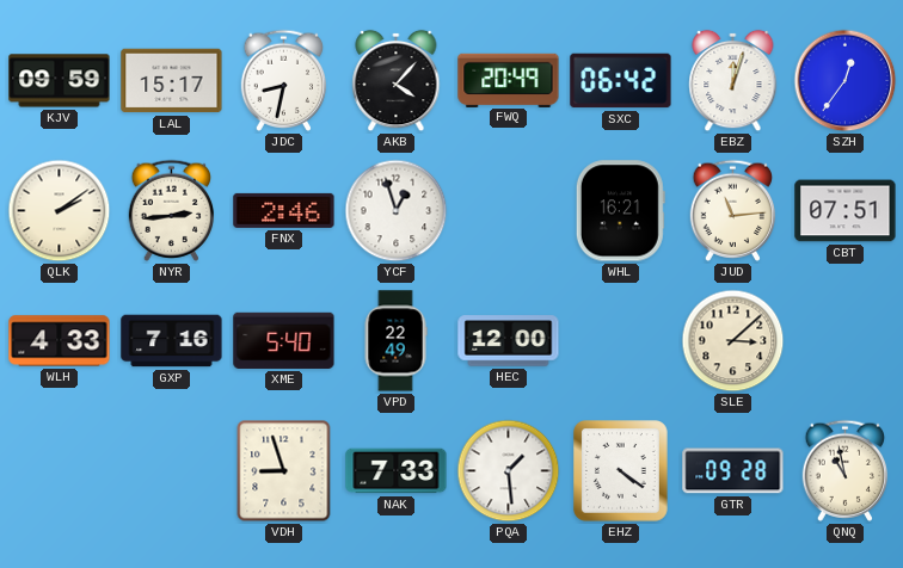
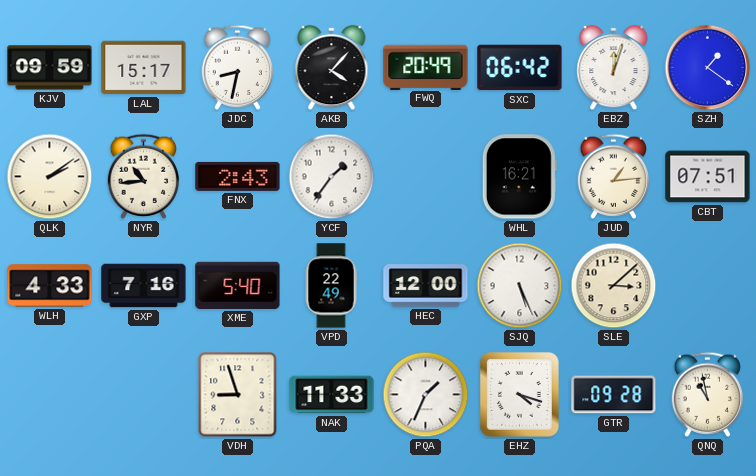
SZH: 12:36 -> 1:21
NYR: 2:44 -> 10:44
FNX: 2:46 -> 2:43
YCF: 12:57 -> 1:36
JUD: 11:14 -> 1:14
SJQ: none -> 5:26
NAK: 7:33 -> 11:33
PQA: 1:29 -> 1:34
EHZ: 4:21 -> 4:18
